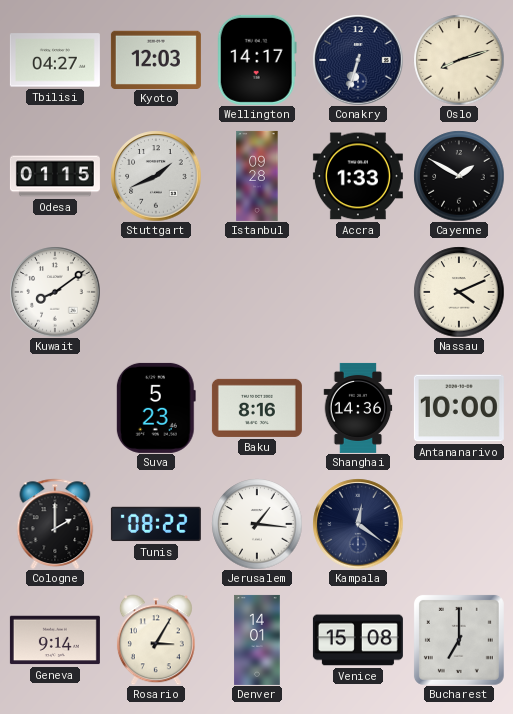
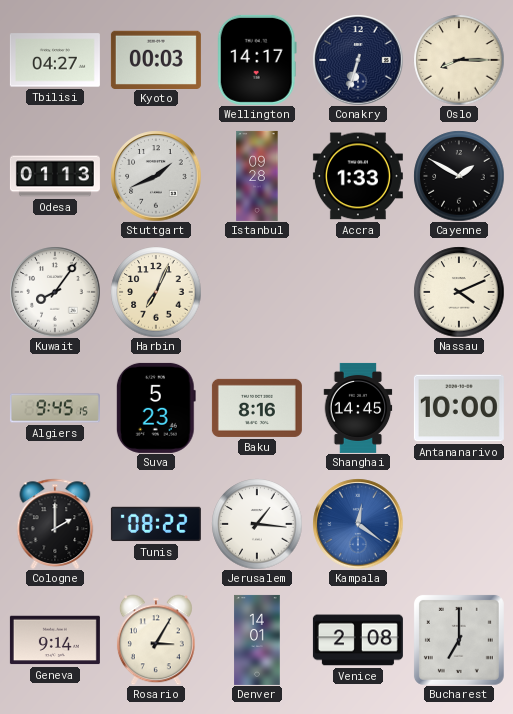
Kyoto: 12:03 -> 00:03
Oslo: 8:12 -> 8:15
Odesa: 01:15 -> 01:13
Kuwait: 8:09 -> 8:06
Harbin: none -> 7:04
Algiers: none -> 9:45
Shanghai: 14:36 -> 14:45
Kampala dial: navy -> blue
Venice: 15:08 -> 2:08
